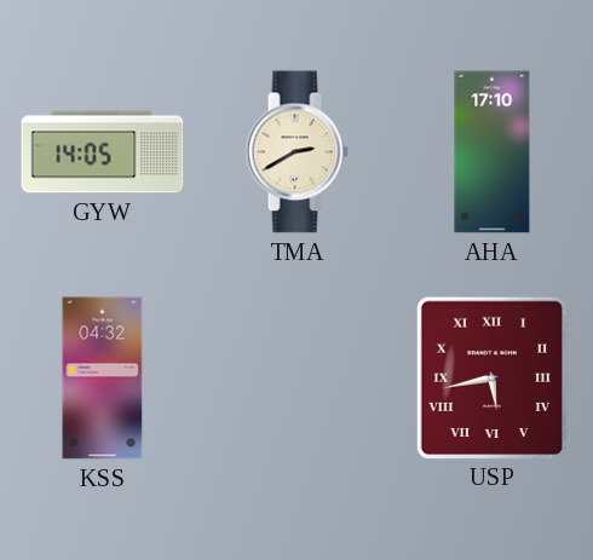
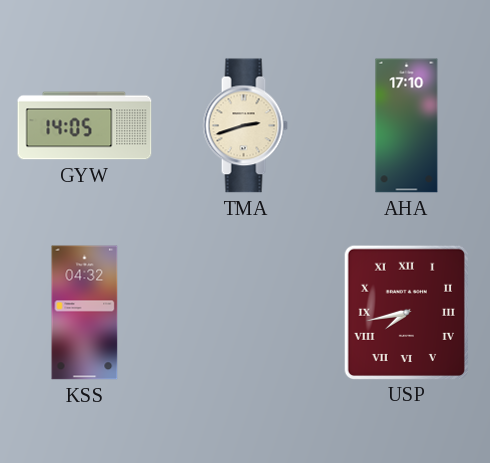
TMA: 2:40 -> 2:42
USP: 5:43 -> 7:43
